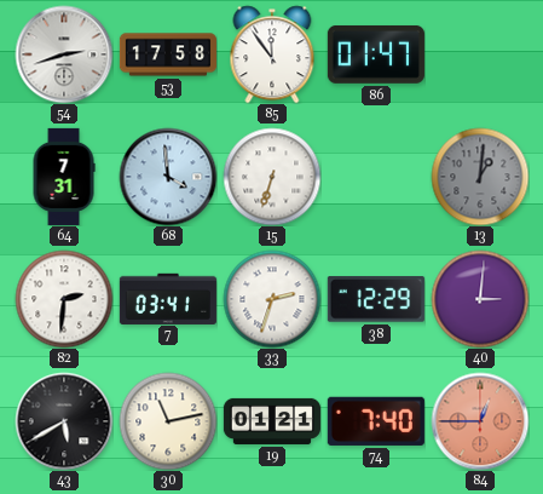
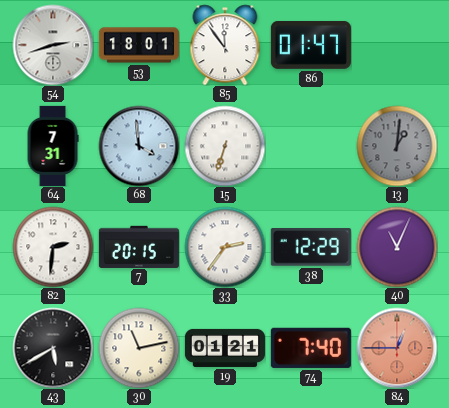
53: 17:58 -> 18:01
7: 03:41 -> 20:15
33: 2:33 -> 2:36
40: 3:01 -> 11:04
